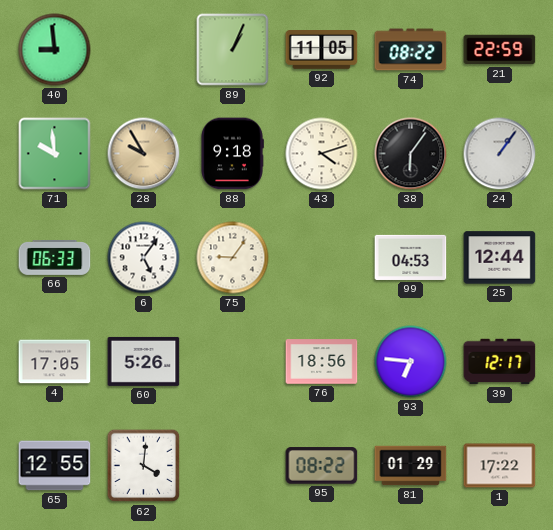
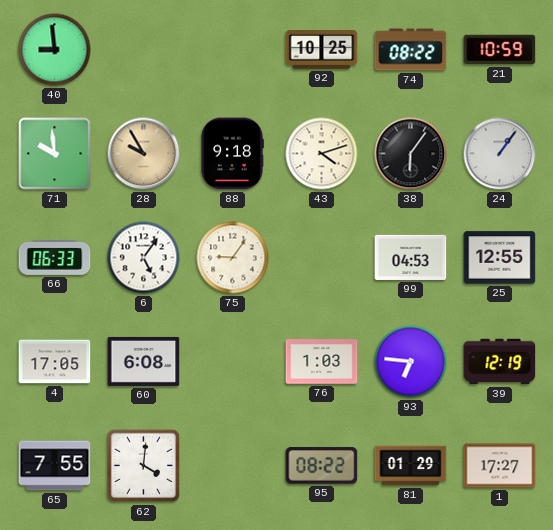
89: 1:04 -> none
92: 11:05 -> 10:25
21: 22:59 -> 10:59
25: 12:44 -> 12:55
60: 5:26 -> 6:08
76: 18:56 -> 1:03
39: 12:17 -> 12:19
65: 12:55 -> 7:55
1: 17:22 -> 17:27
